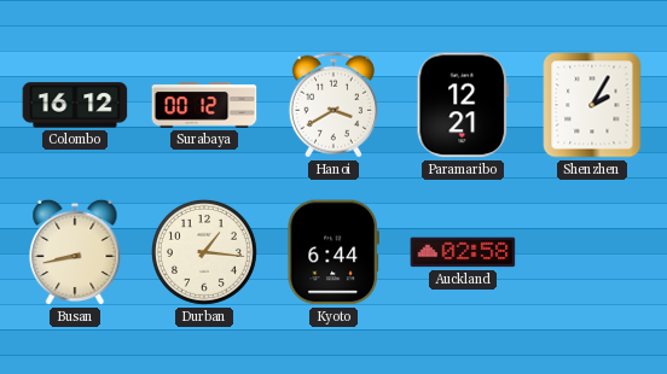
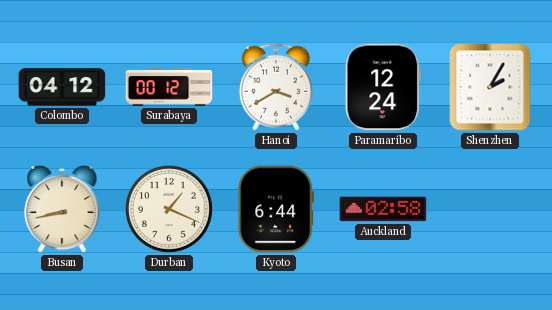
Colombo: 16:12 -> 04:12
Paramaribo: 12:21 -> 12:24
Durban: 1:16 -> 1:19
